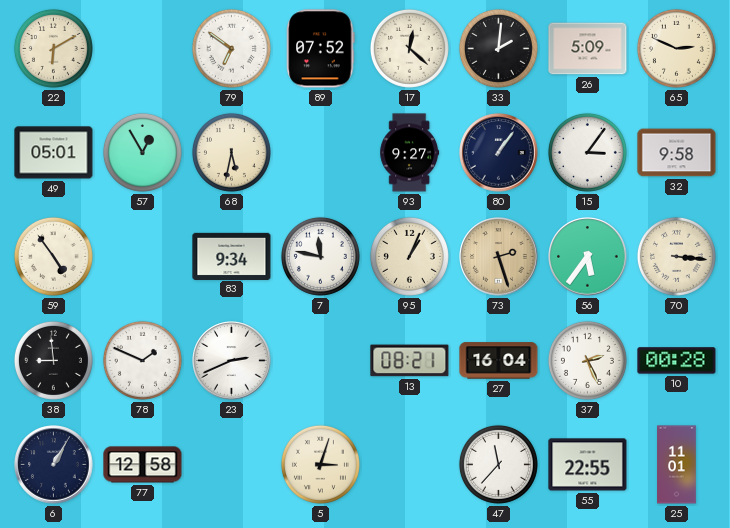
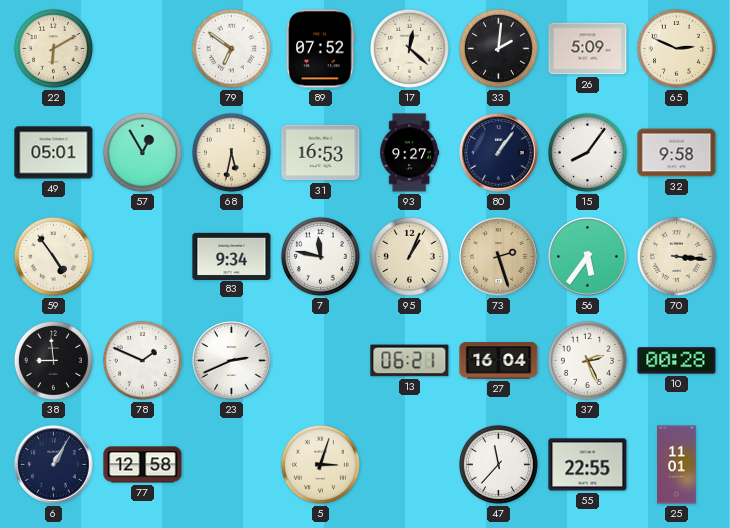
31: none -> 16:53
15: 3:06 -> 8:06
13: 08:21 -> 06:21
